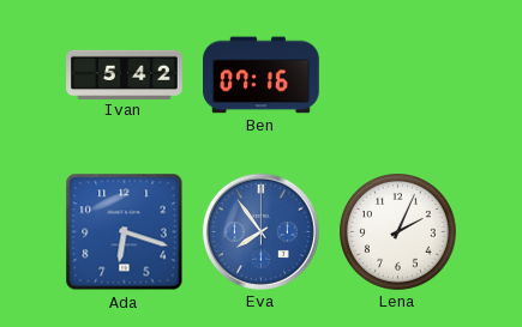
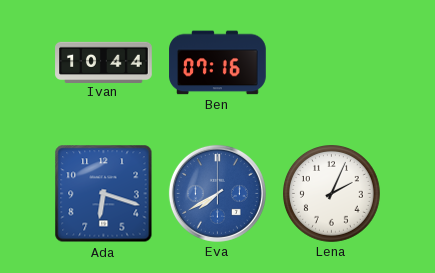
Ivan: 5:42 -> 10:44
Eva: 7:54 -> 7:40
